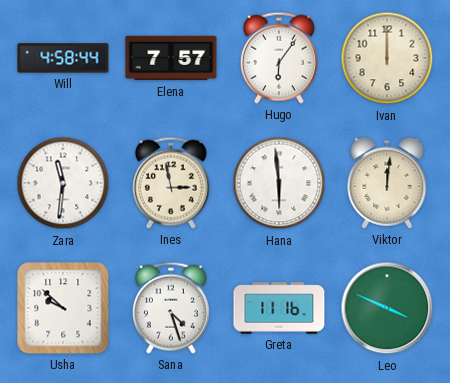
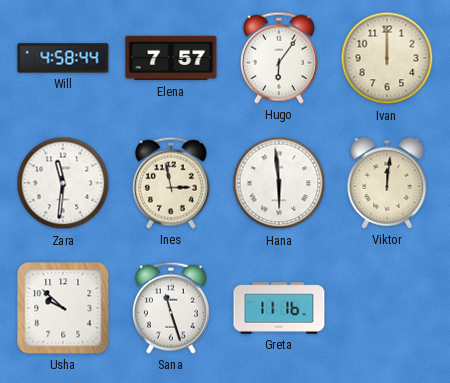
Sana: 4:27 -> 11:27
Leo: 3:49 -> none
